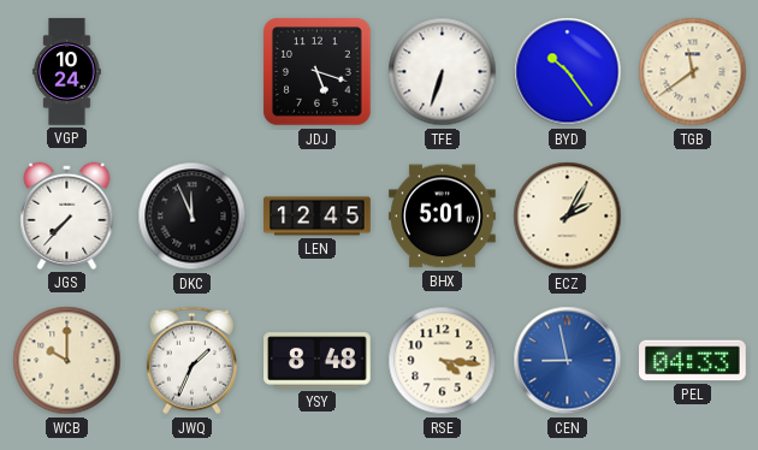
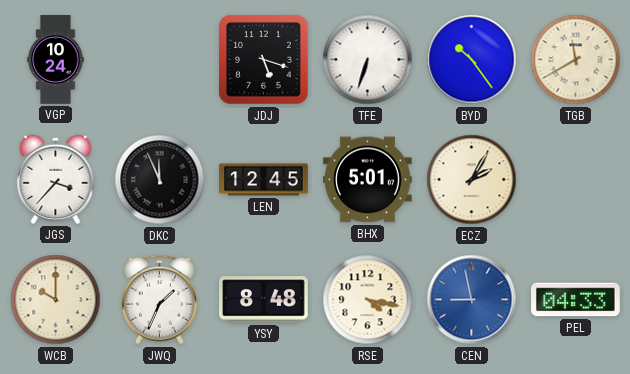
TGB: 11:39 -> 11:40
JGS: 7:37 -> 3:37
RSE: 4:16 -> 4:17
